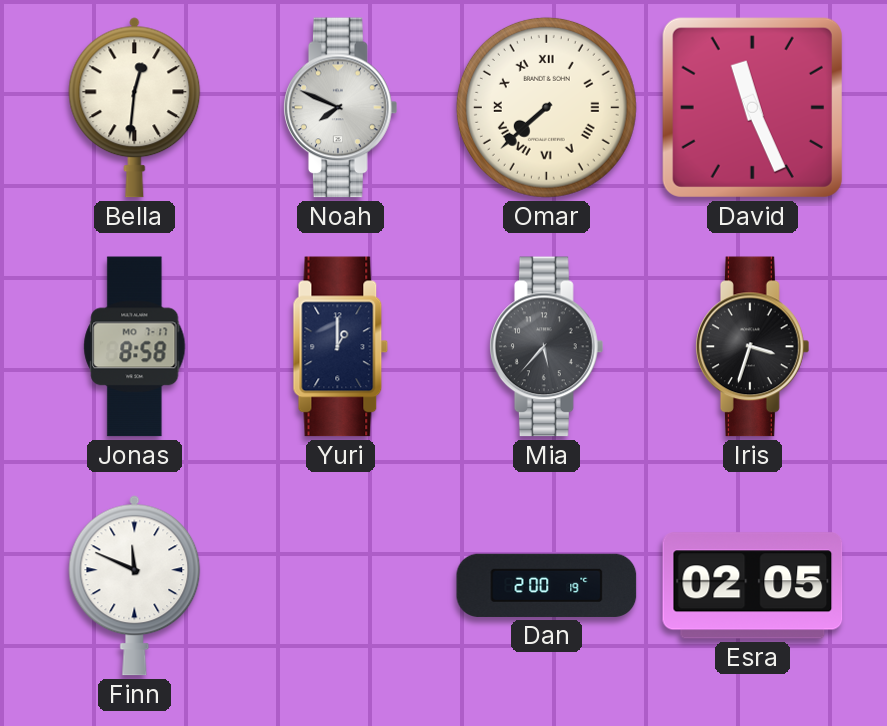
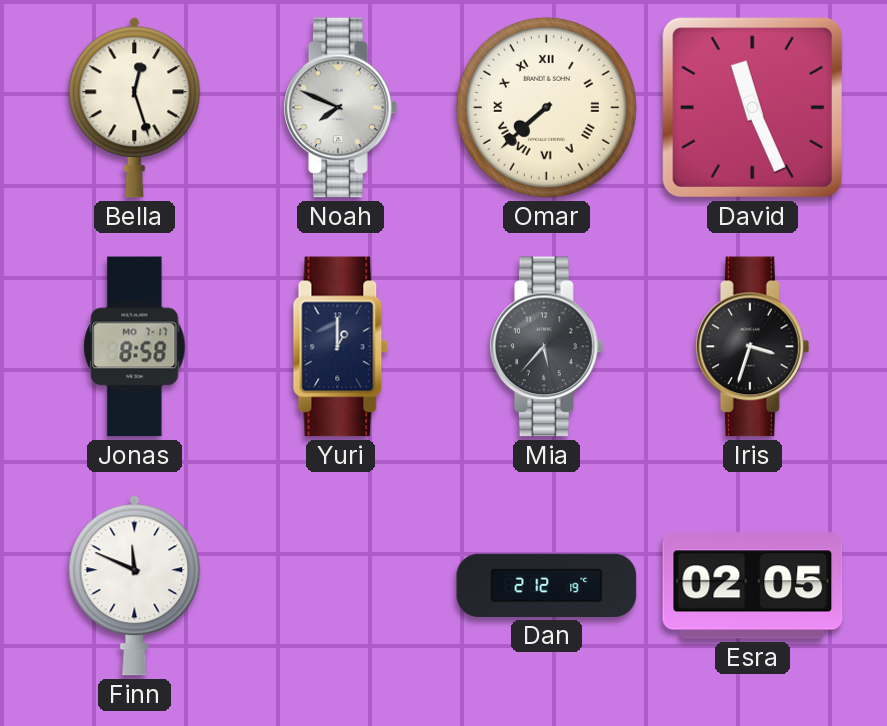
Bella: 12:31 -> 12:27
Dan: 2:00 -> 2:12
